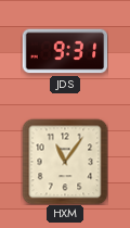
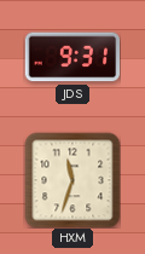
HXM: 11:06 -> 11:33
